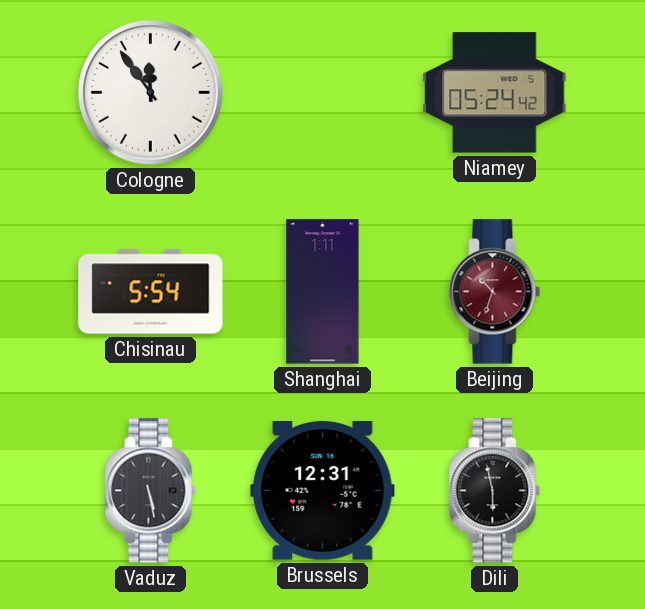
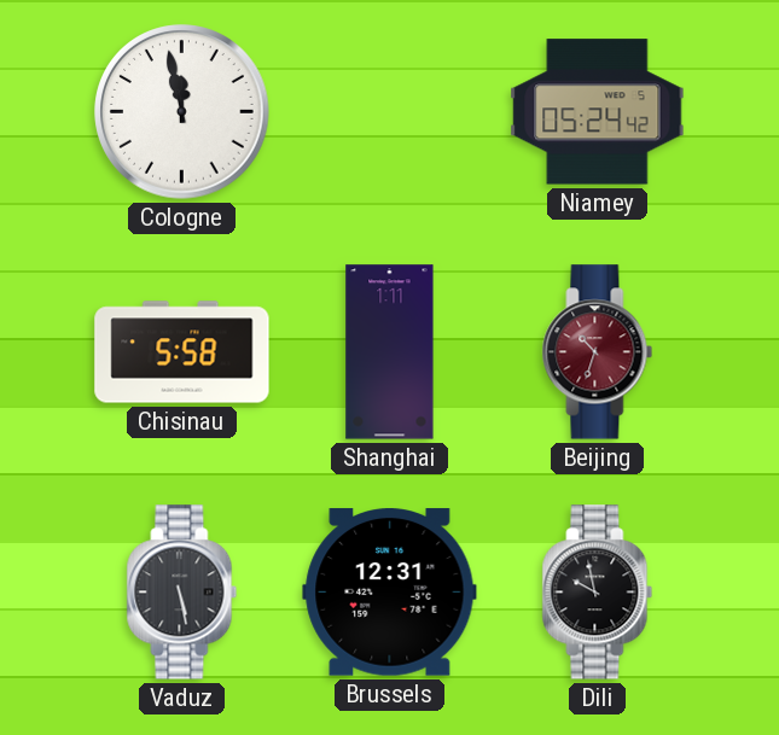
Cologne: 11:54 -> 11:58
Chisinau: 5:54 -> 5:58
Dili: 5:58 -> 9:58
